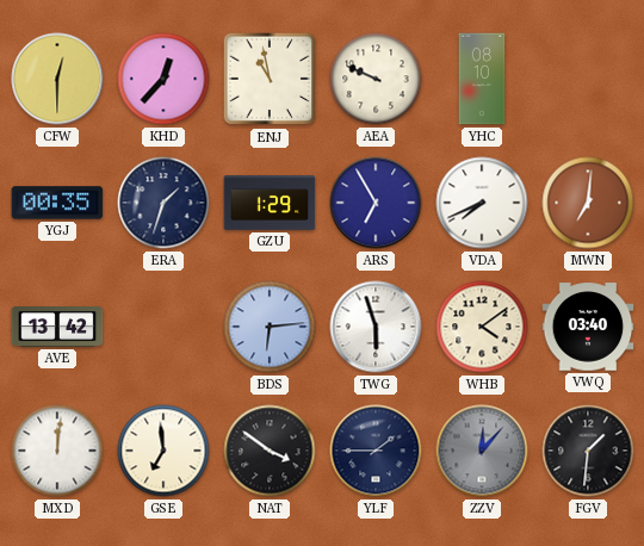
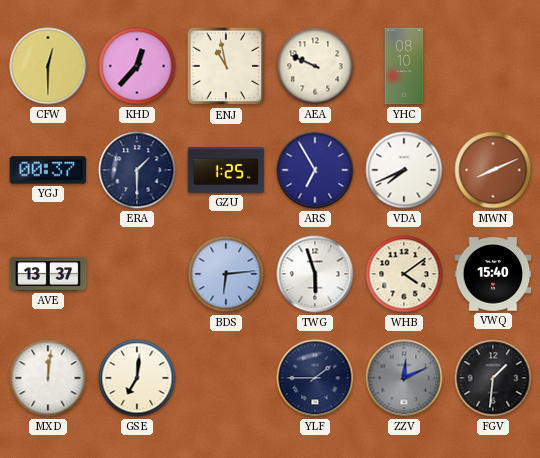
YGJ: 00:35 -> 00:37
ERA: 1:33 -> 1:30
GZU: 1:29 -> 1:25
MWN: 7:01 -> 8:11
AVE: 13:42 -> 13:37
VWQ: 03:40 -> 15:40
GSE: 6:59 -> 7:01
NAT: 3:51 -> none
ZZV: 12:07 -> 12:11
